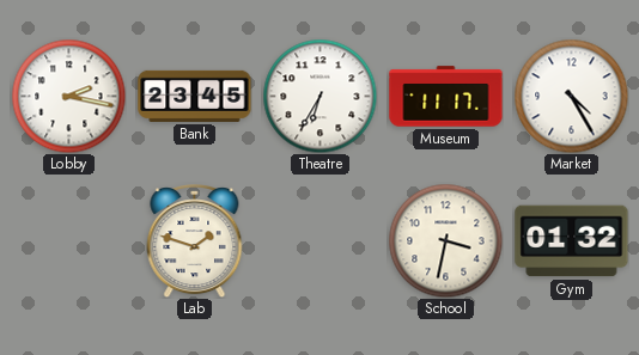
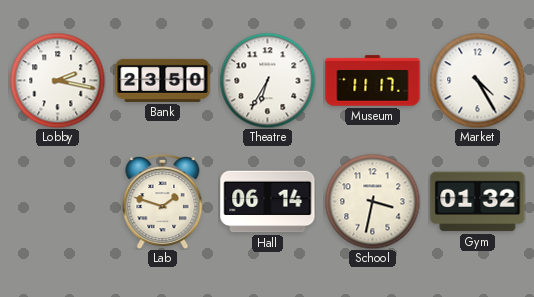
Bank: 23:45 -> 23:50
Hall: none -> 06:14
